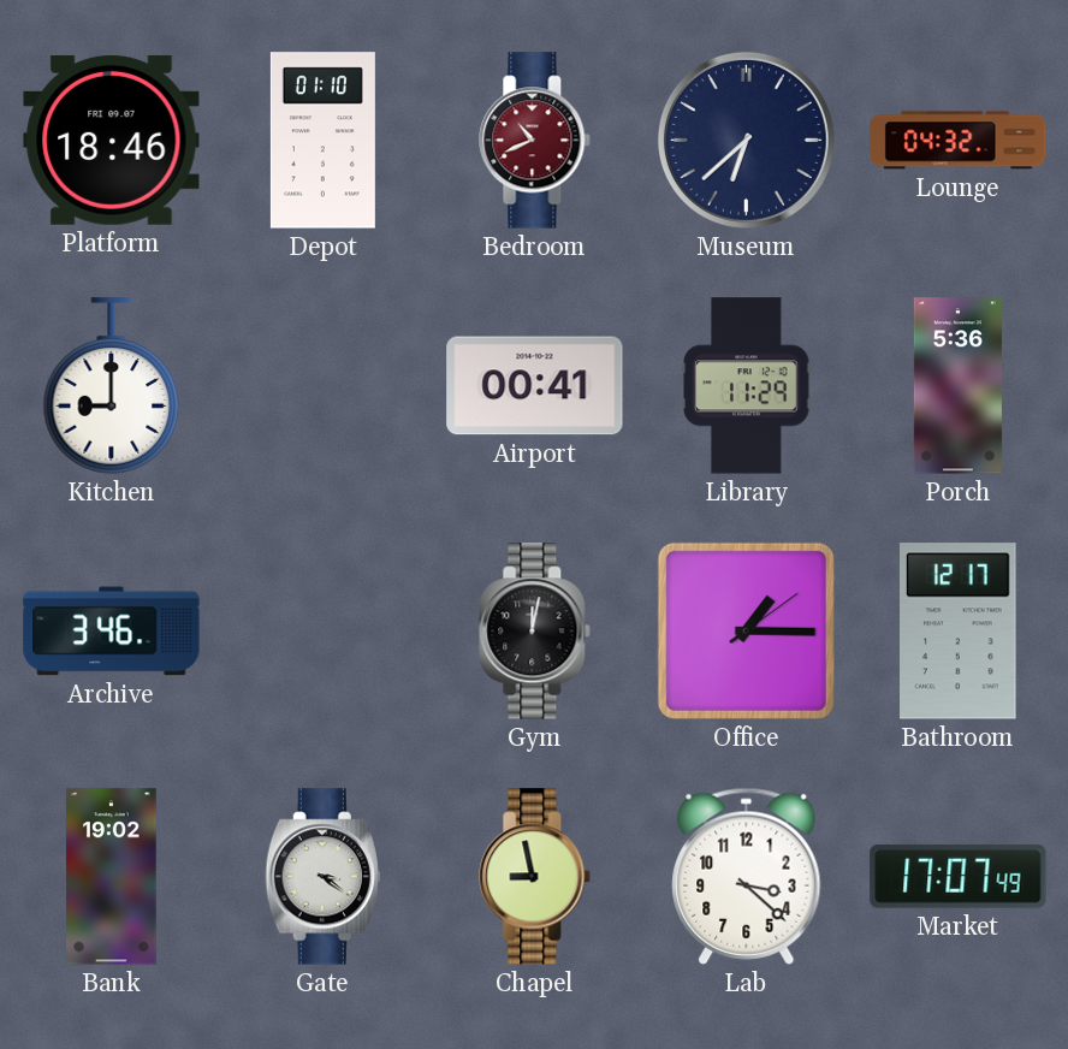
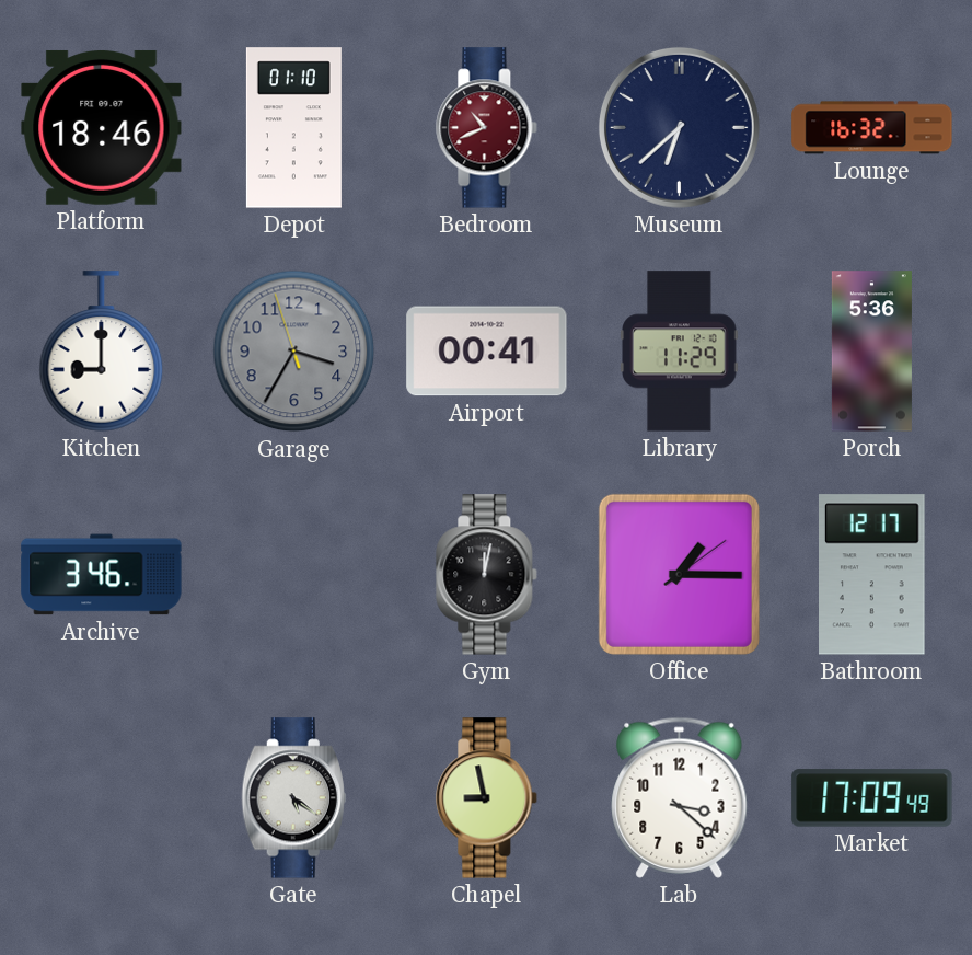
Lounge: 04:32 -> 16:32
Garage: none -> 3:34
Bank: 19:02 -> none
Gate: 3:21 -> 5:21
Market: 17:07 -> 17:09
